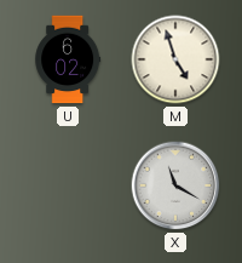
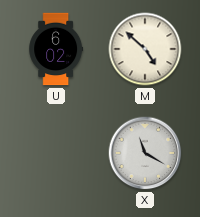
M: 4:57 -> 4:52
